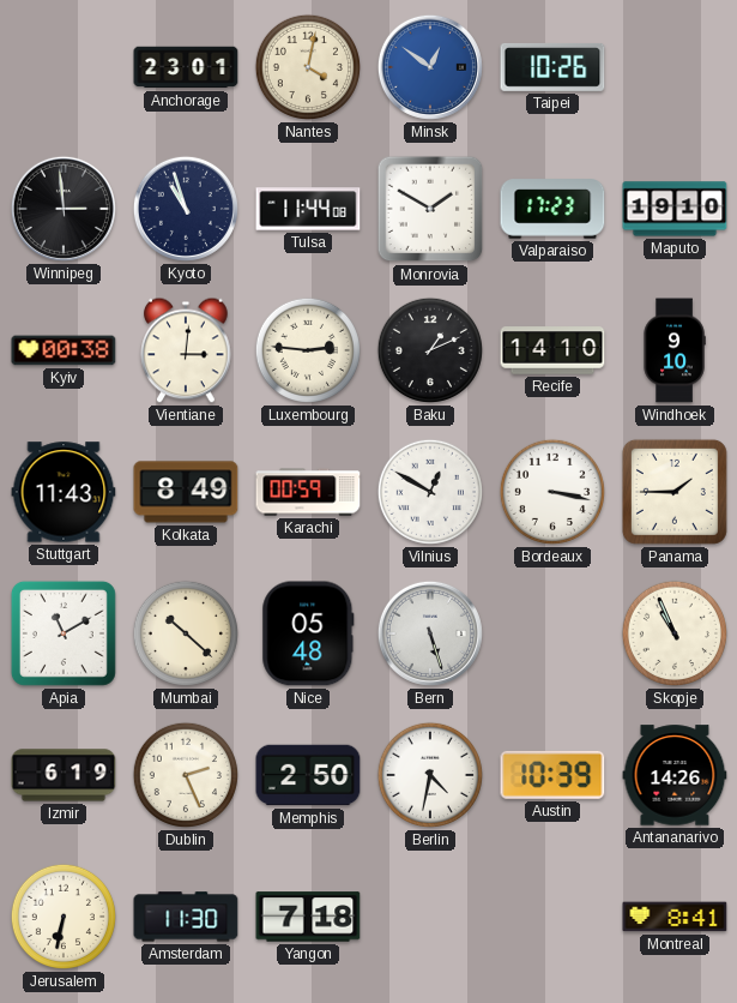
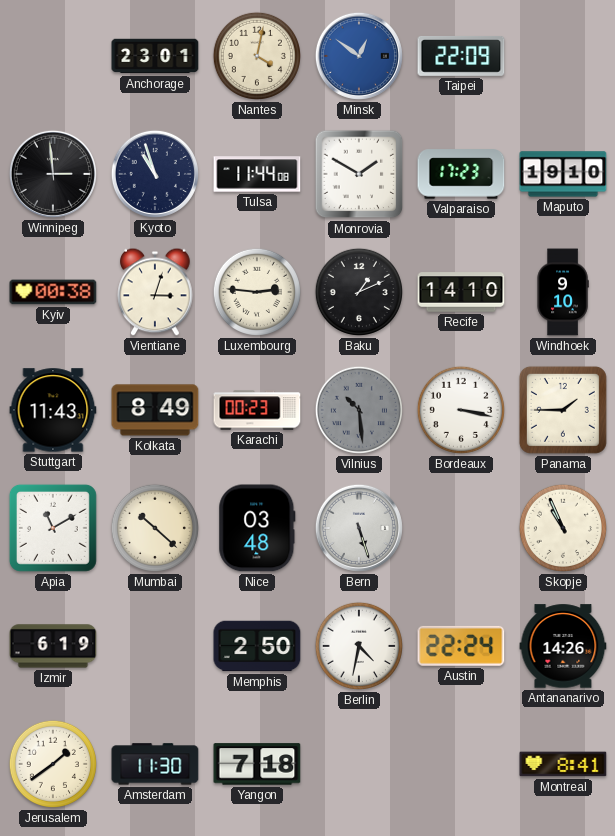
Taipei: 10:26 -> 22:09
Vientiane: 3:01 -> 3:03
Karachi: 00:59 -> 00:23
Vilnius: 12:50 -> 10:29
Vilnius dial: white -> grey
Nice: 05:48 -> 03:48
Dublin: 2:26 -> none
Austin: 10:39 -> 22:24
Jerusalem: 6:32 -> 1:39
